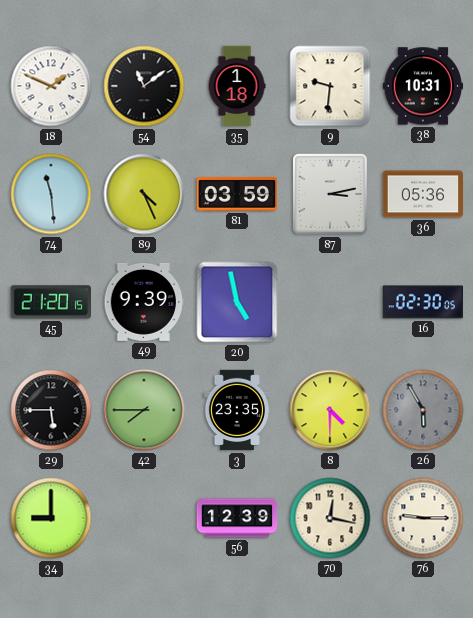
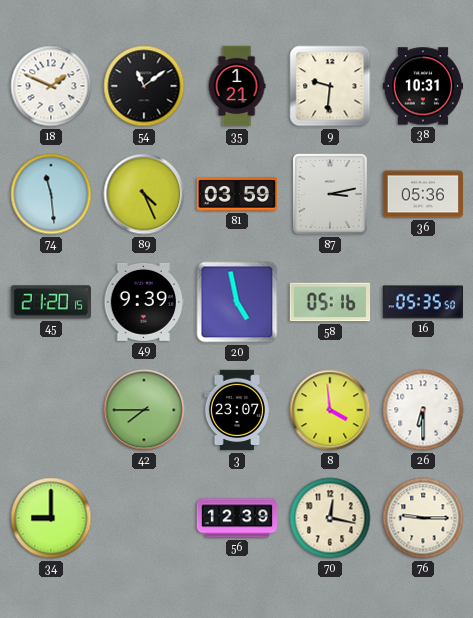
35: 1:18 -> 1:21
58: none -> 05:16
16: 02:30 -> 05:35
29: 5:45 -> none
3: 23:35 -> 23:07
8: 4:30 -> 3:59
26: 5:55 -> 6:30
26 dial: grey -> white
